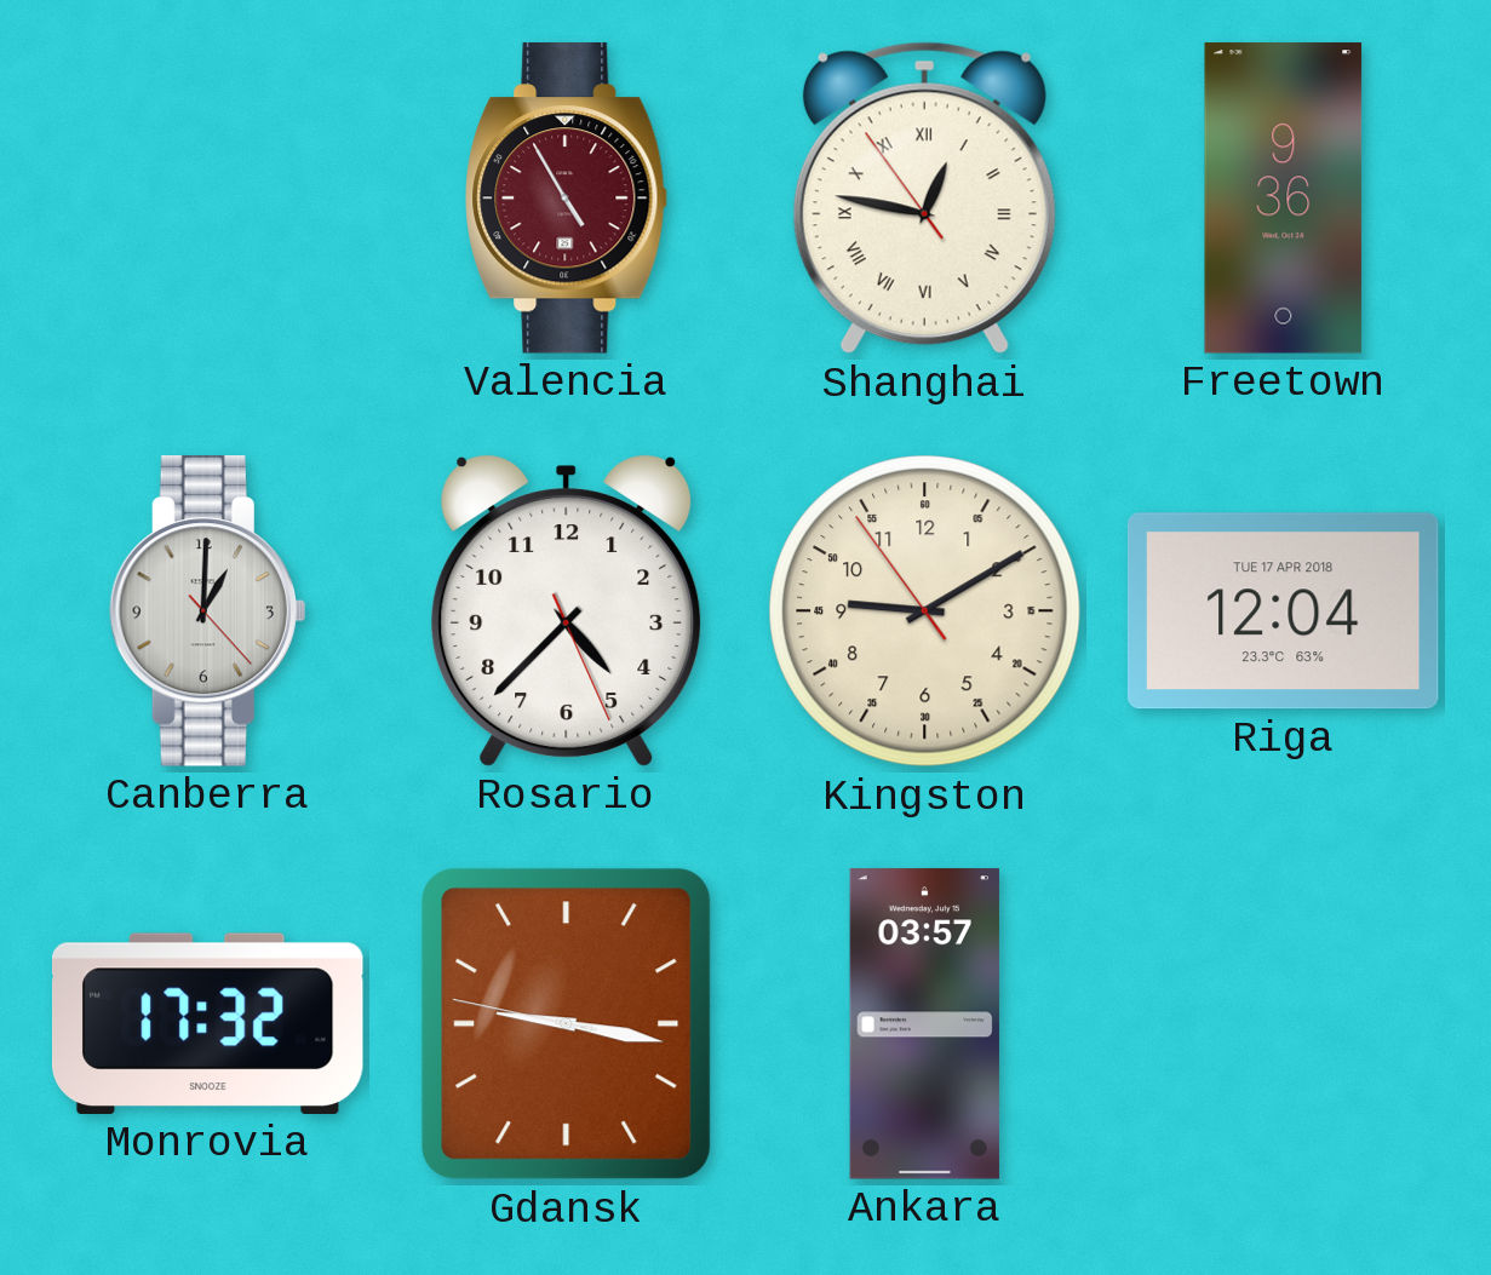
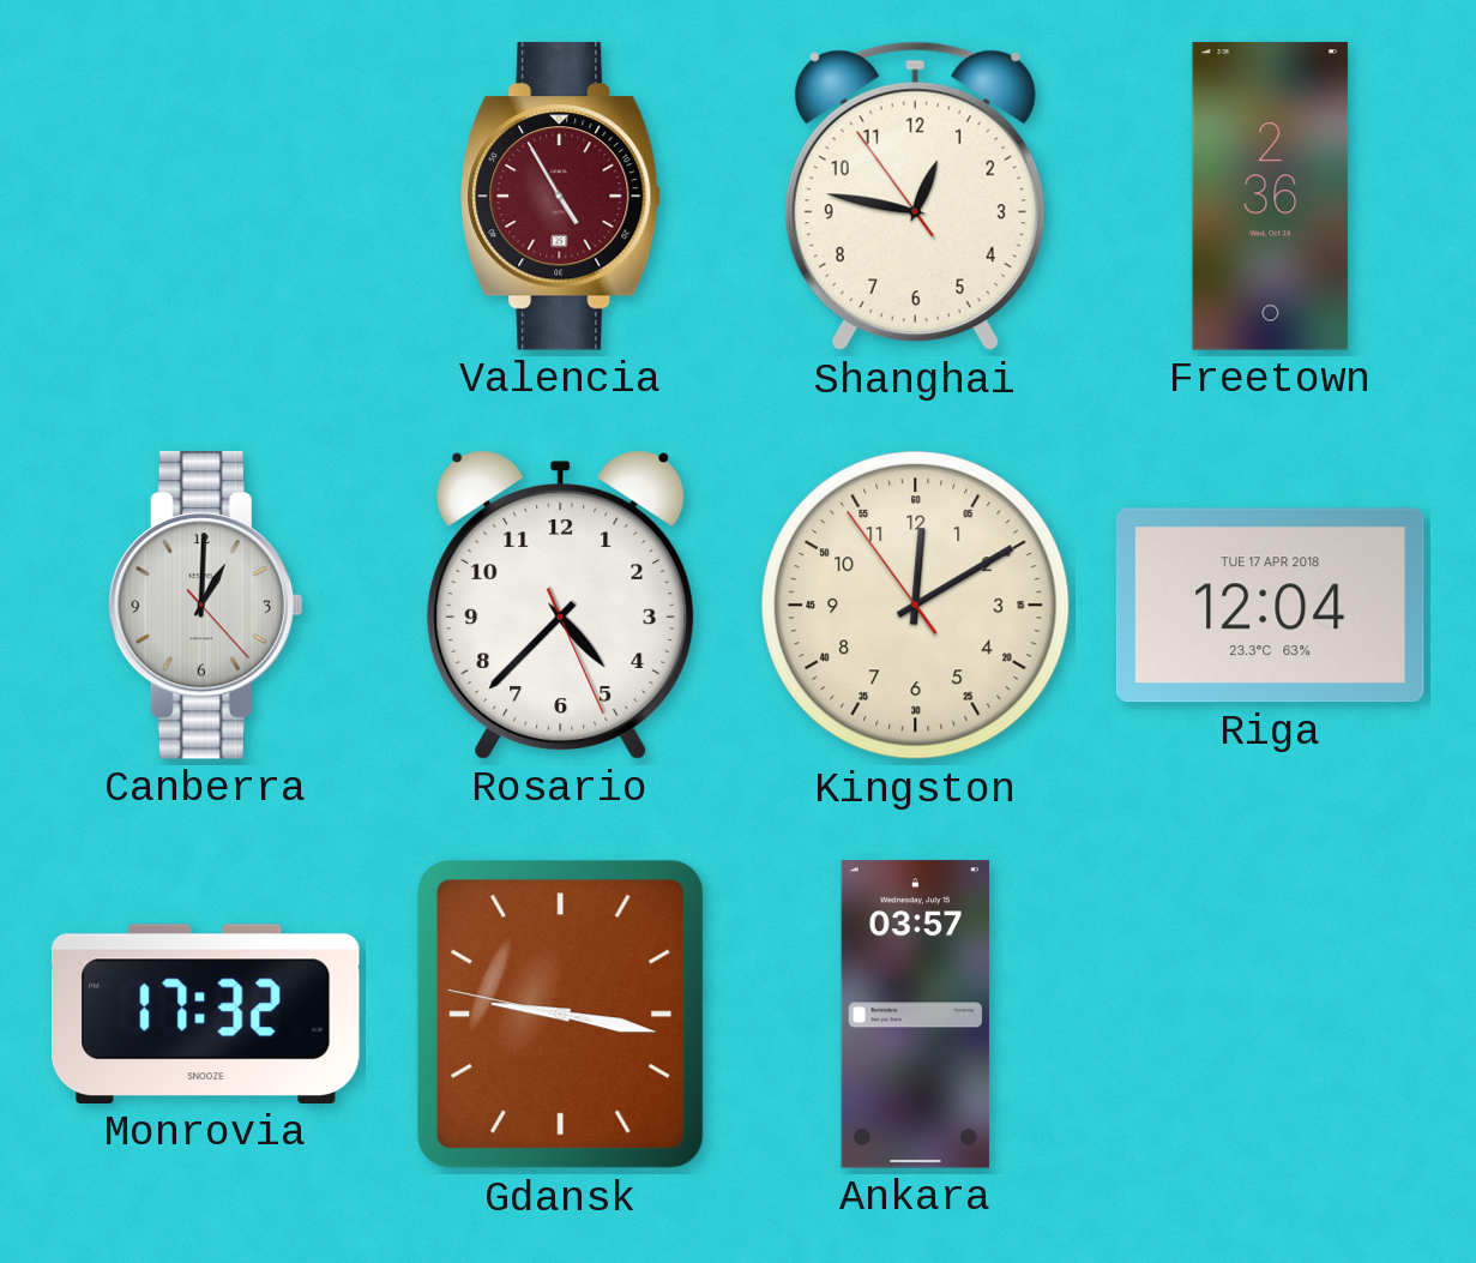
Shanghai numerals: Roman -> Arabic
Freetown: 9:36 -> 2:36
Kingston: 9:09 -> 12:09
